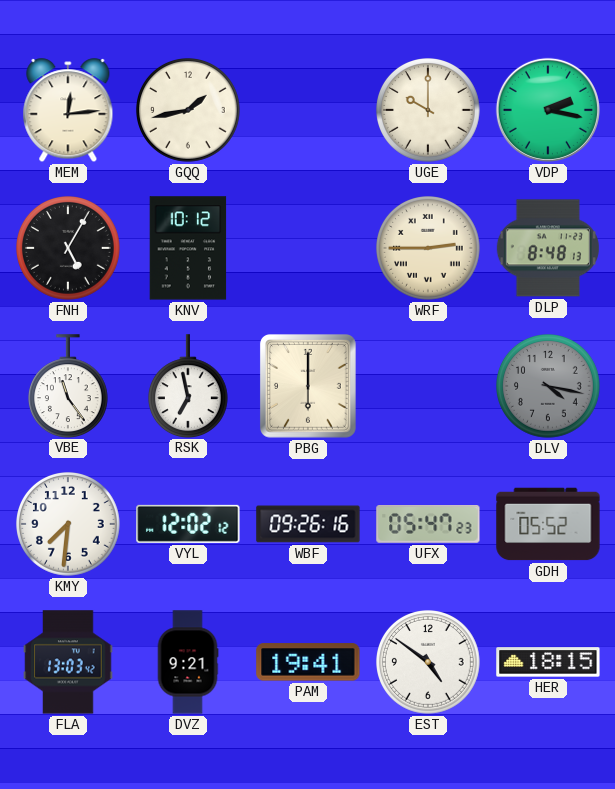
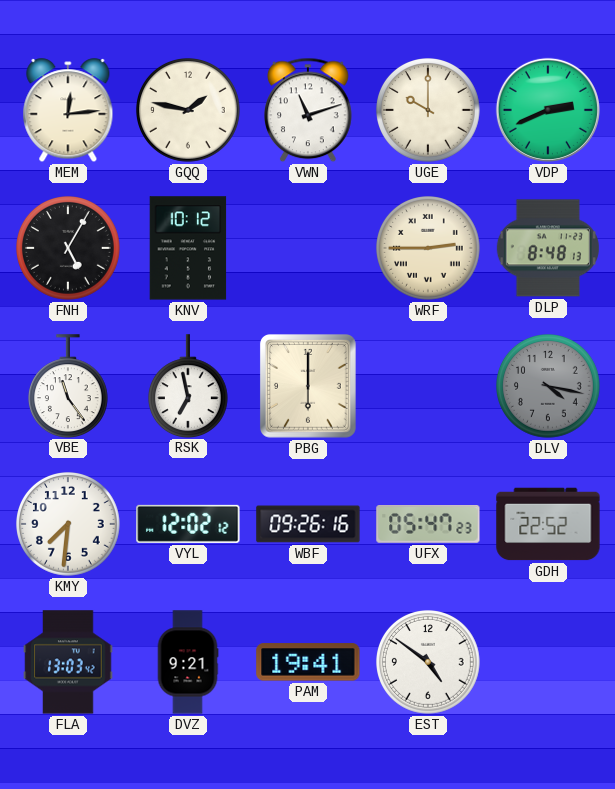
GQQ: 1:43 -> 1:47
VWN: none -> 11:12
VDP: 2:17 -> 2:41
GDH: 05:52 -> 22:52
HER: 18:15 -> none
